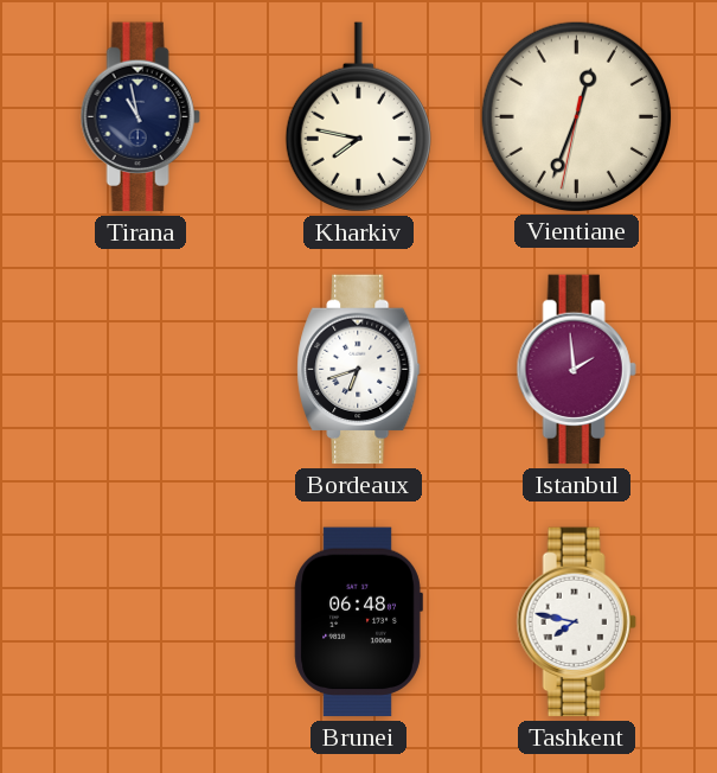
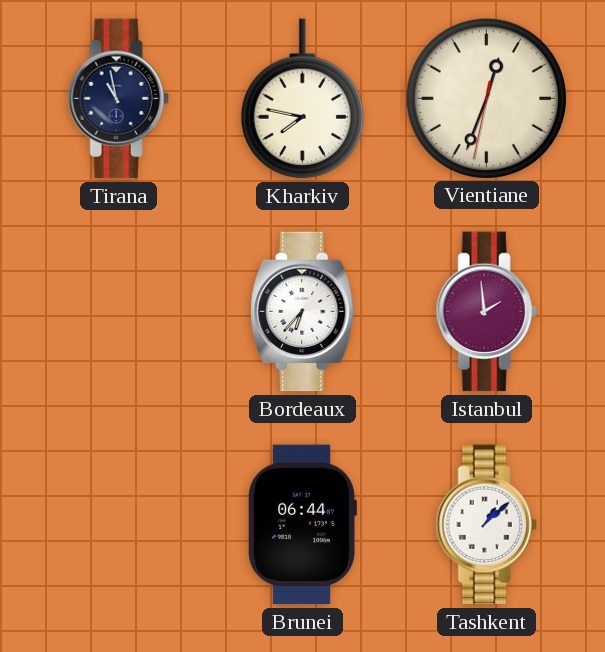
Bordeaux: 6:42 -> 6:37
Brunei: 06:48 -> 06:44
Tashkent: 7:47 -> 1:08
